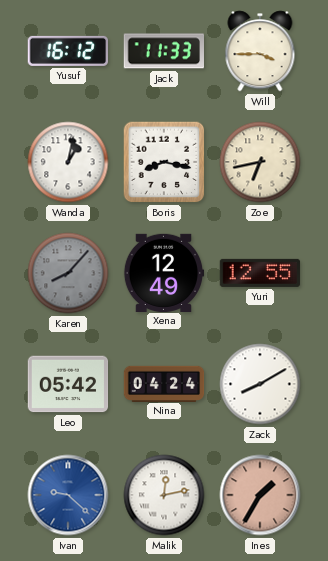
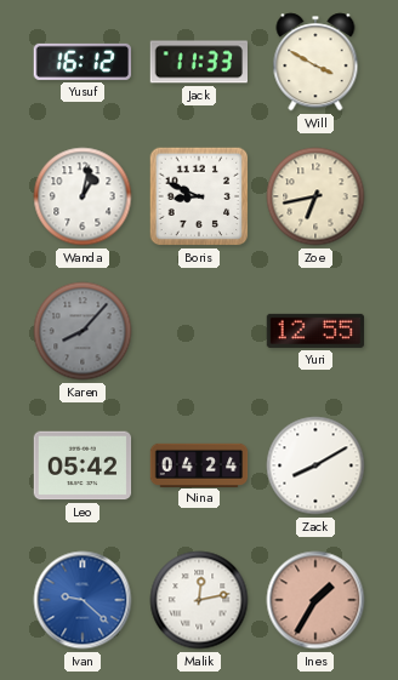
Will: 3:45 -> 3:50
Boris: 8:17 -> 8:49
Xena: 12:49 -> none
